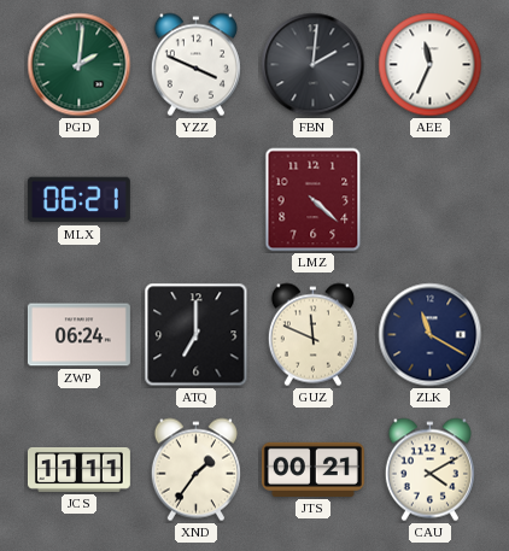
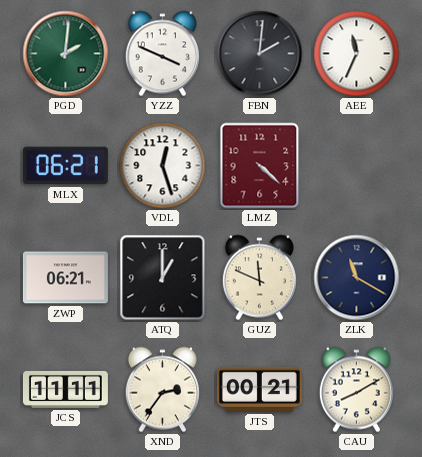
VDL: none -> 12:27
ZWP: 06:24 -> 06:21
ATQ: 7:00 -> 1:00
XND: 1:36 -> 2:36
CAU: 4:10 -> 8:10
